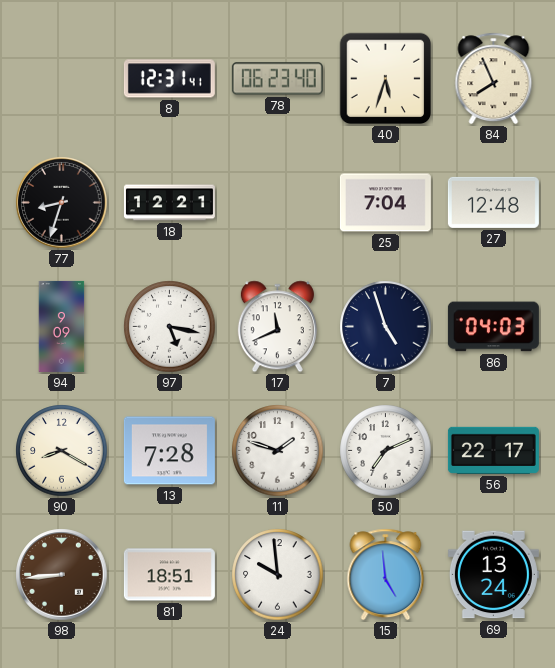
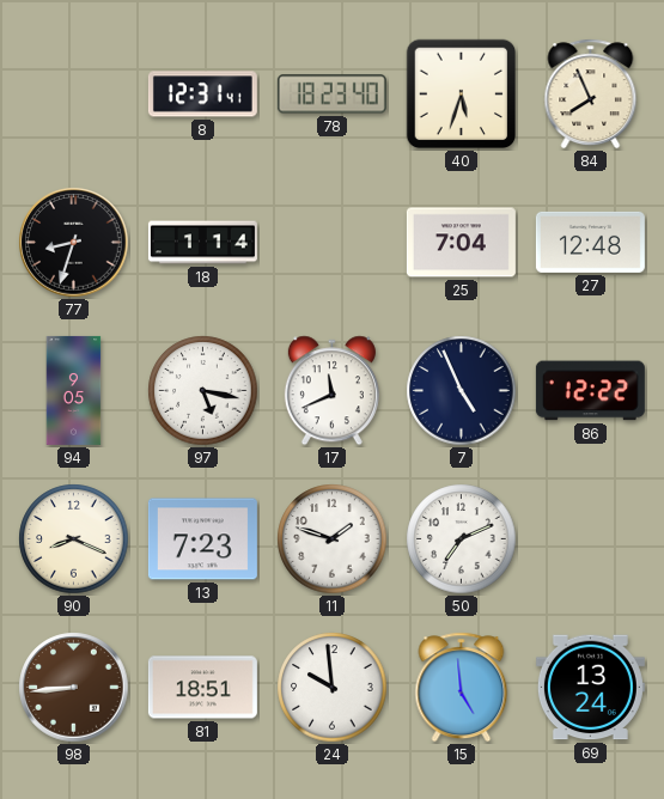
78: 06:23 -> 18:23
18: 12:21 -> 1:14
94: 9:09 -> 9:05
7: 4:57 -> 4:56
86: 04:03 -> 12:22
90: 8:20 -> 8:19
13: 7:28 -> 7:23
56: 22:17 -> none
